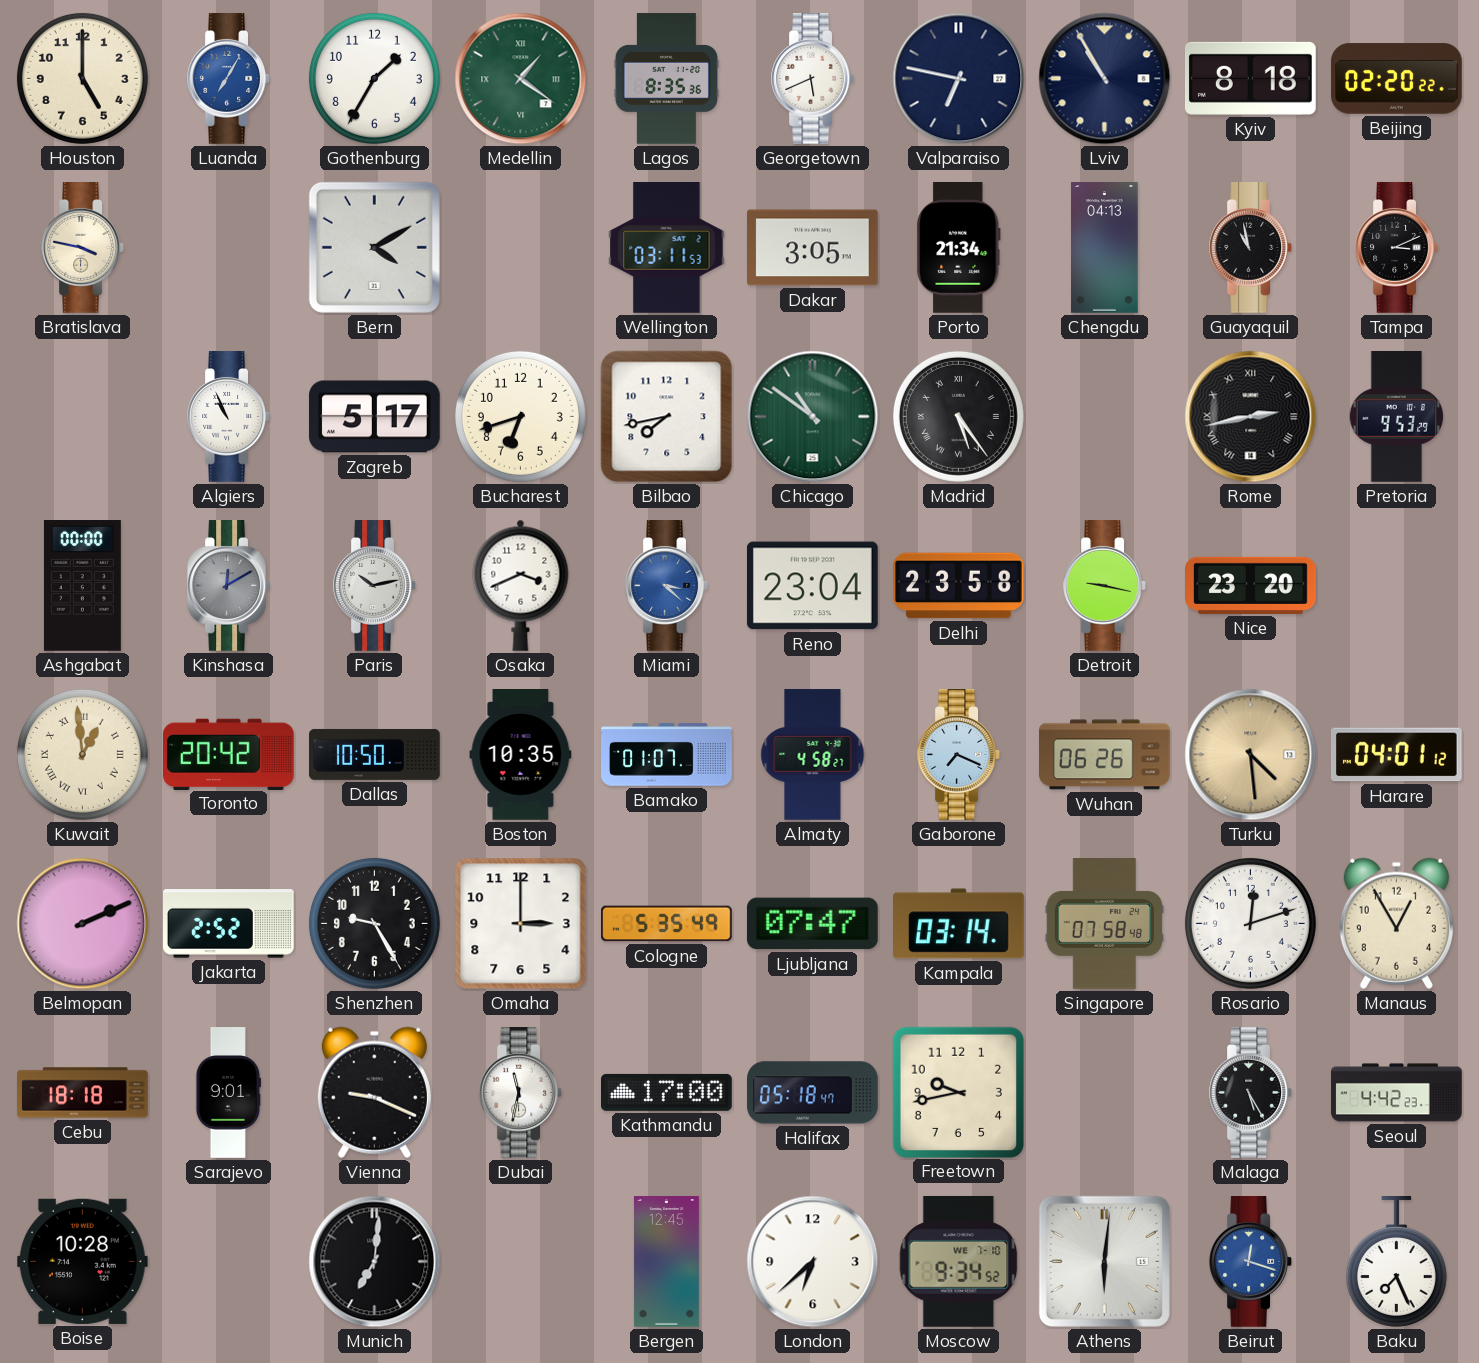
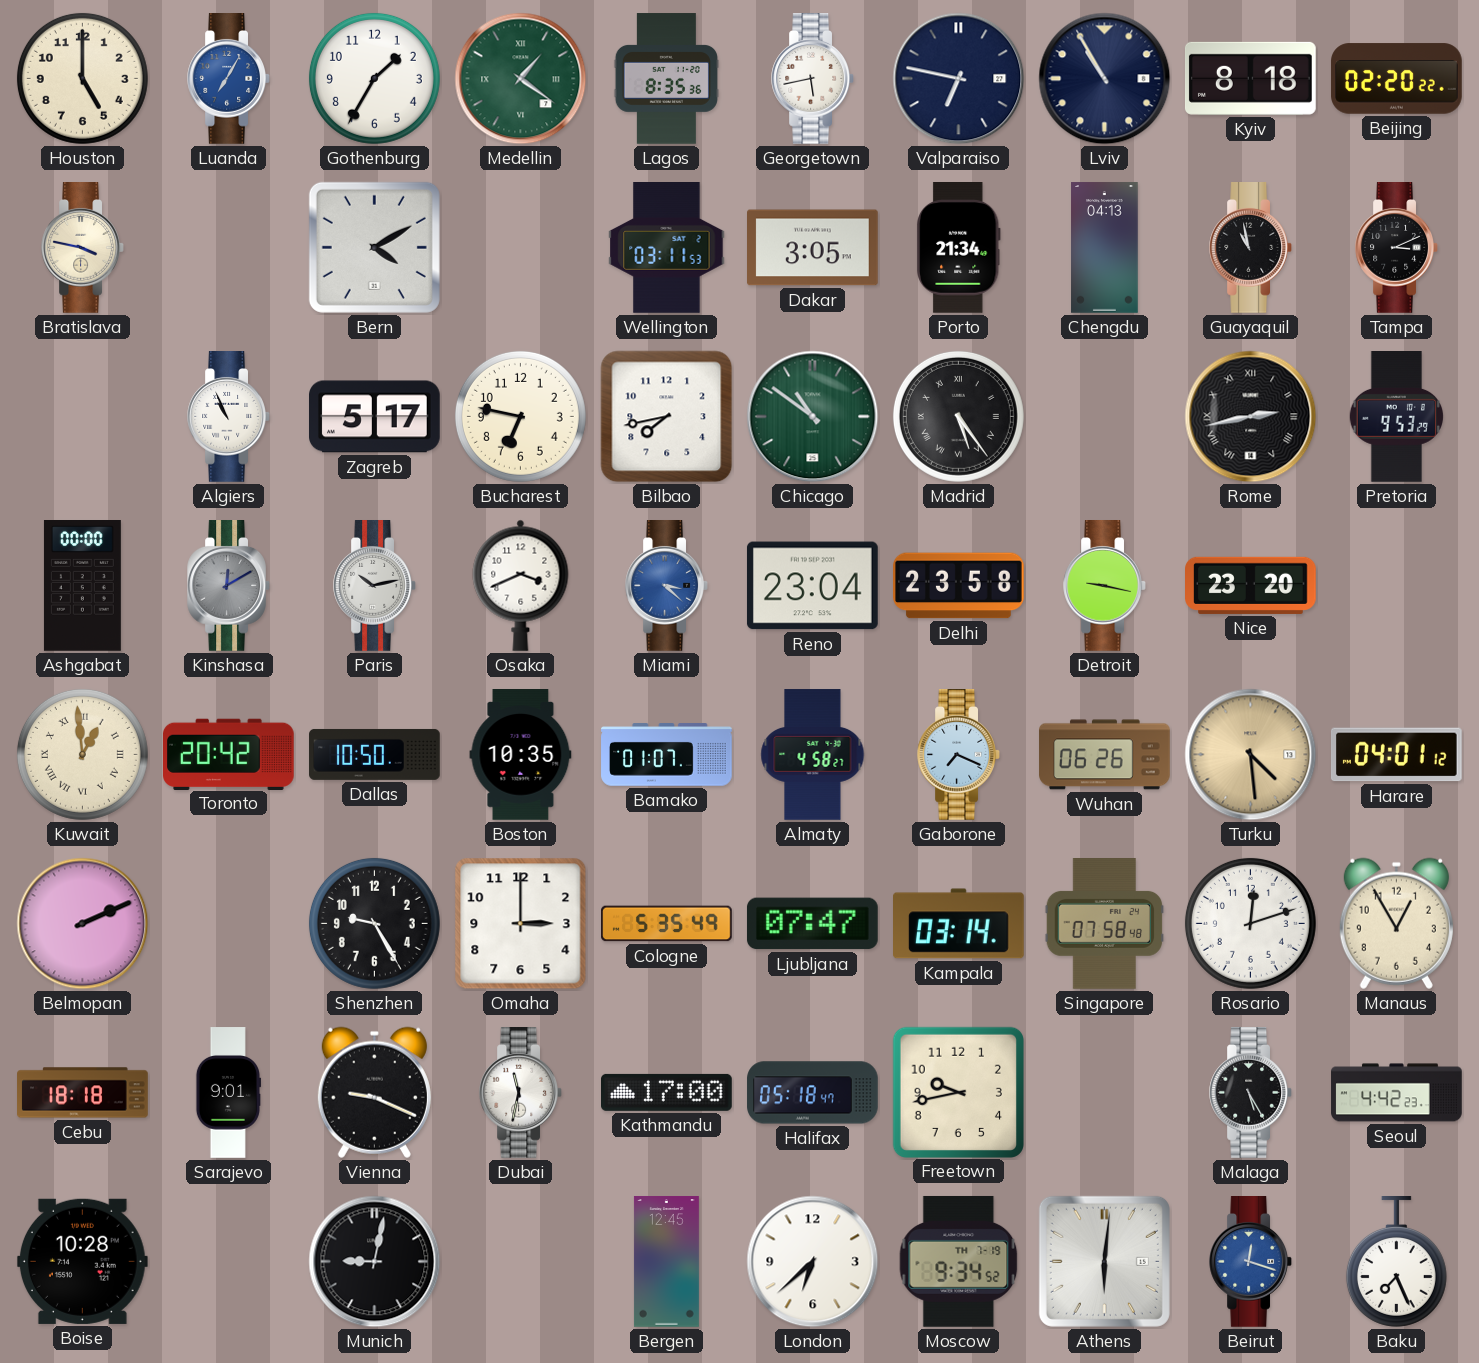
Georgetown: 5:41 -> 5:43
Bucharest: 6:42 -> 6:47
Jakarta: 2:52 -> none
Munich: 7:01 -> 9:02
Moscow date: WE 7-10 -> TH 7-19
